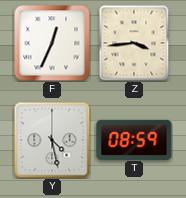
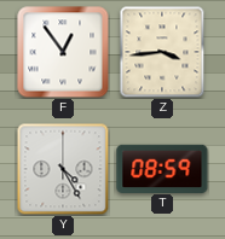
F: 12:34 -> 12:54
Y: 4:28 -> 4:25
